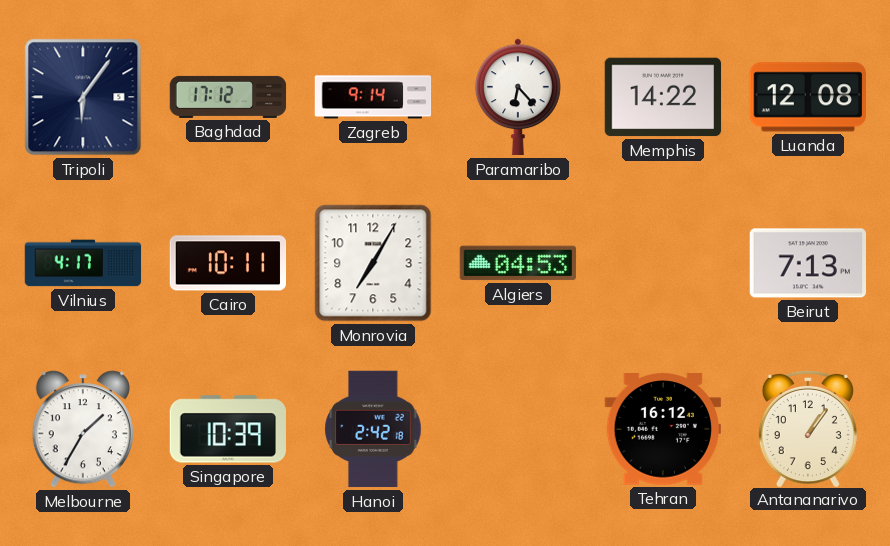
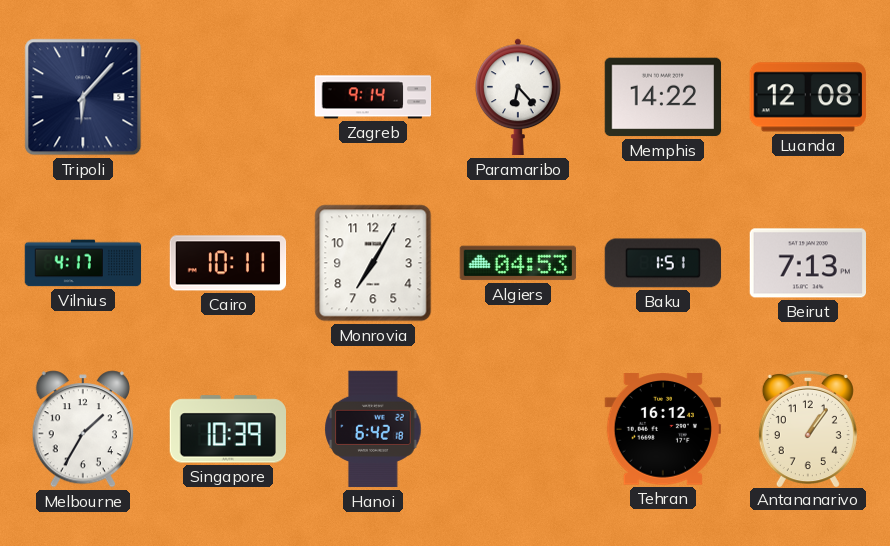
Tripoli: 6:06 -> 6:07
Baghdad: 17:12 -> none
Baku: none -> 1:51
Hanoi: 2:42 -> 6:42
